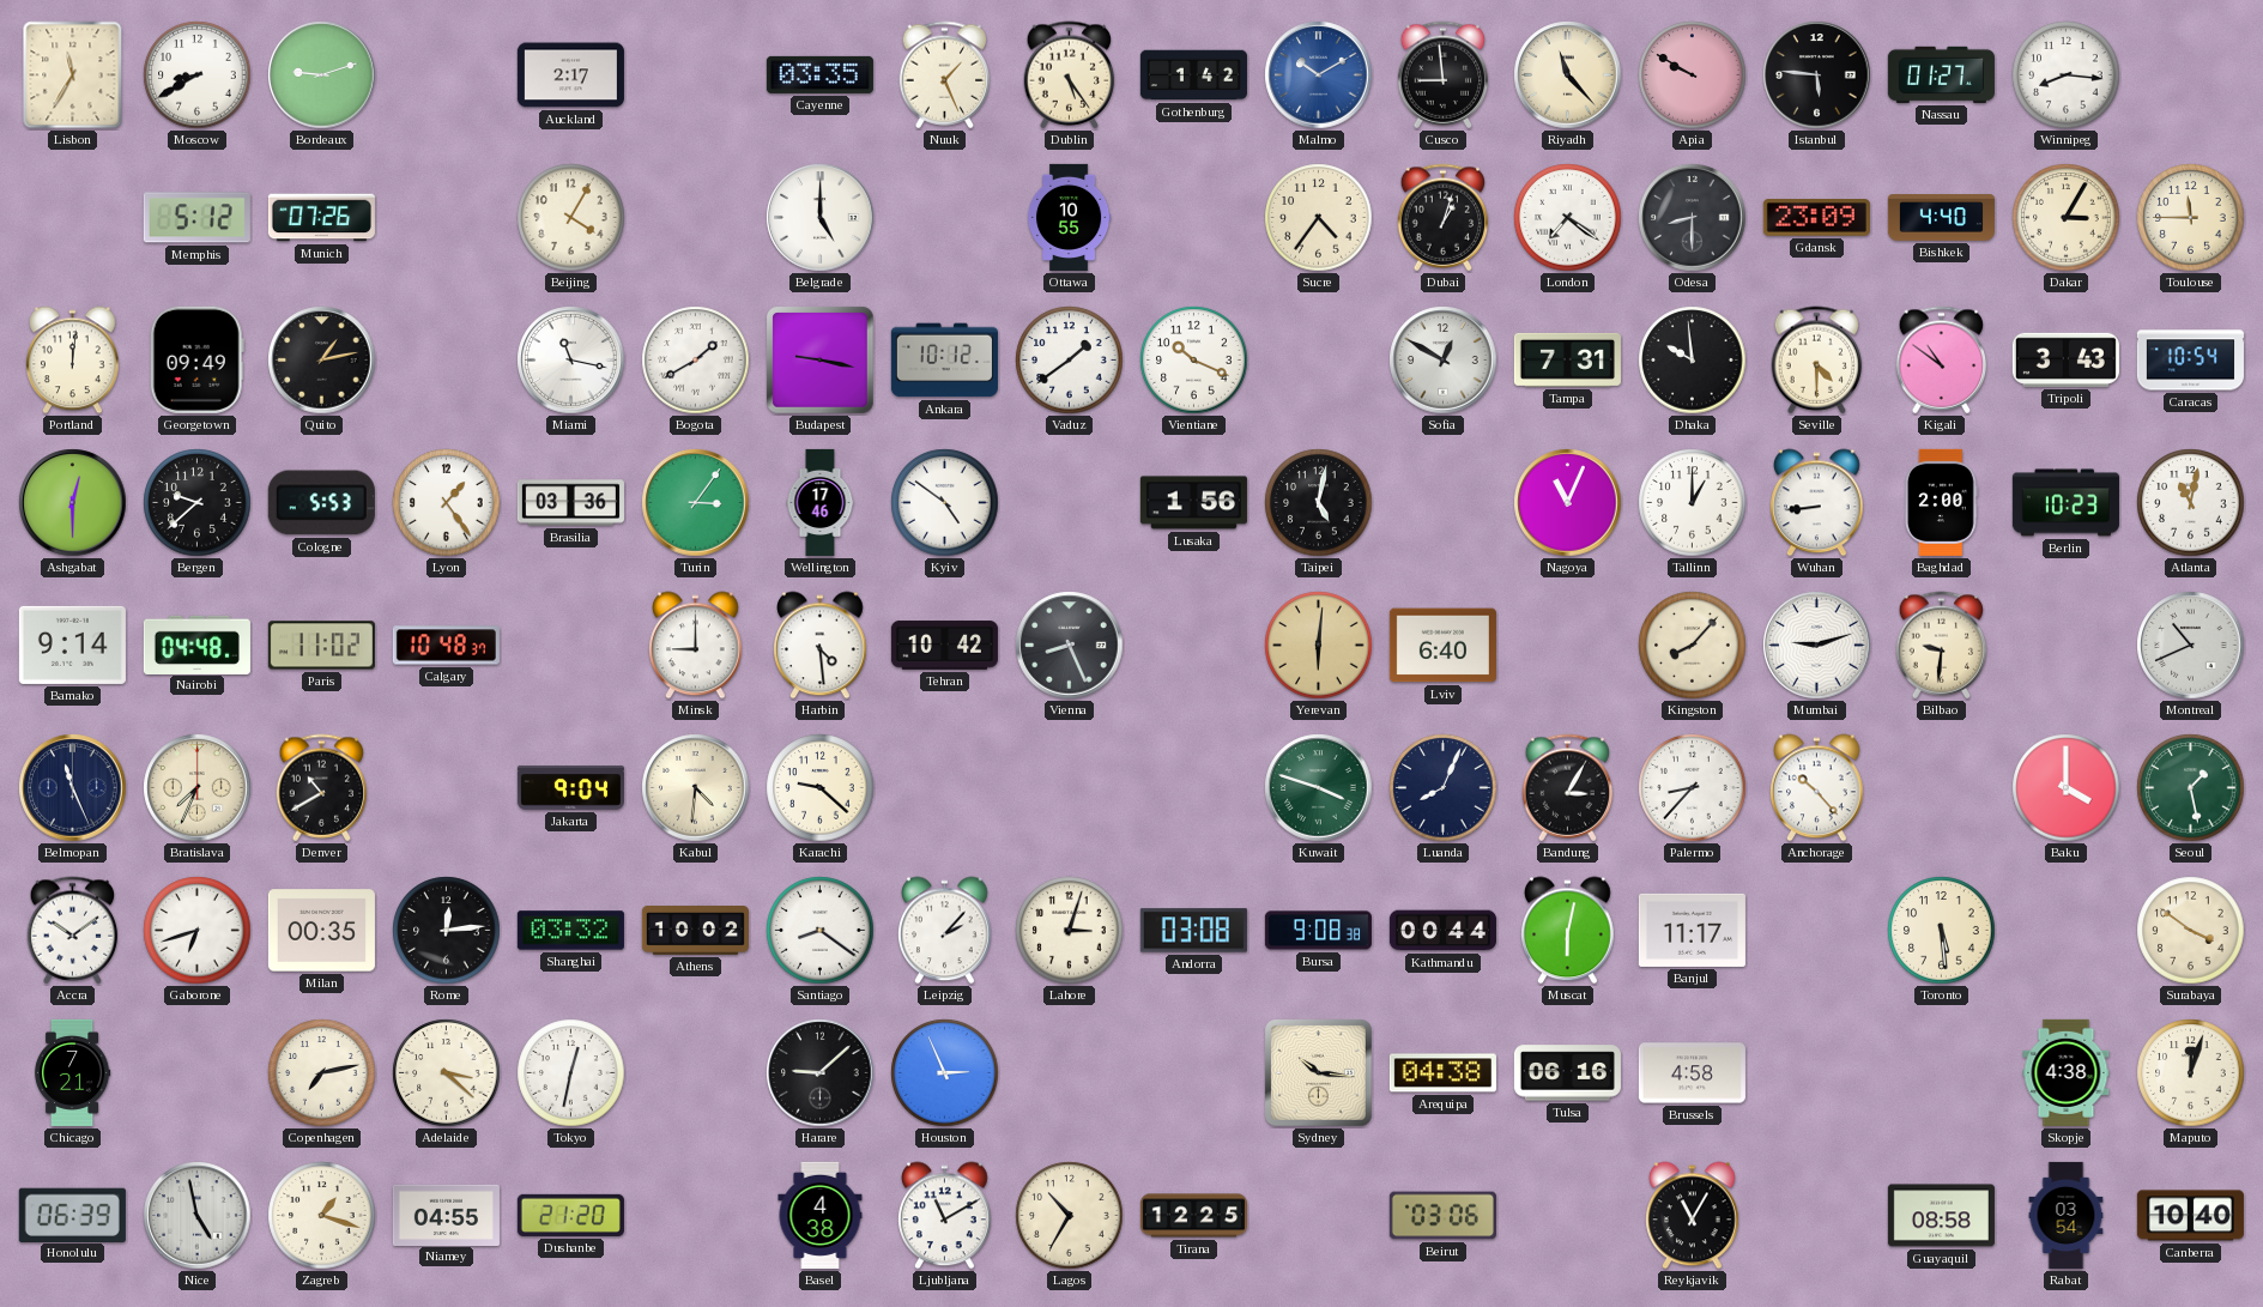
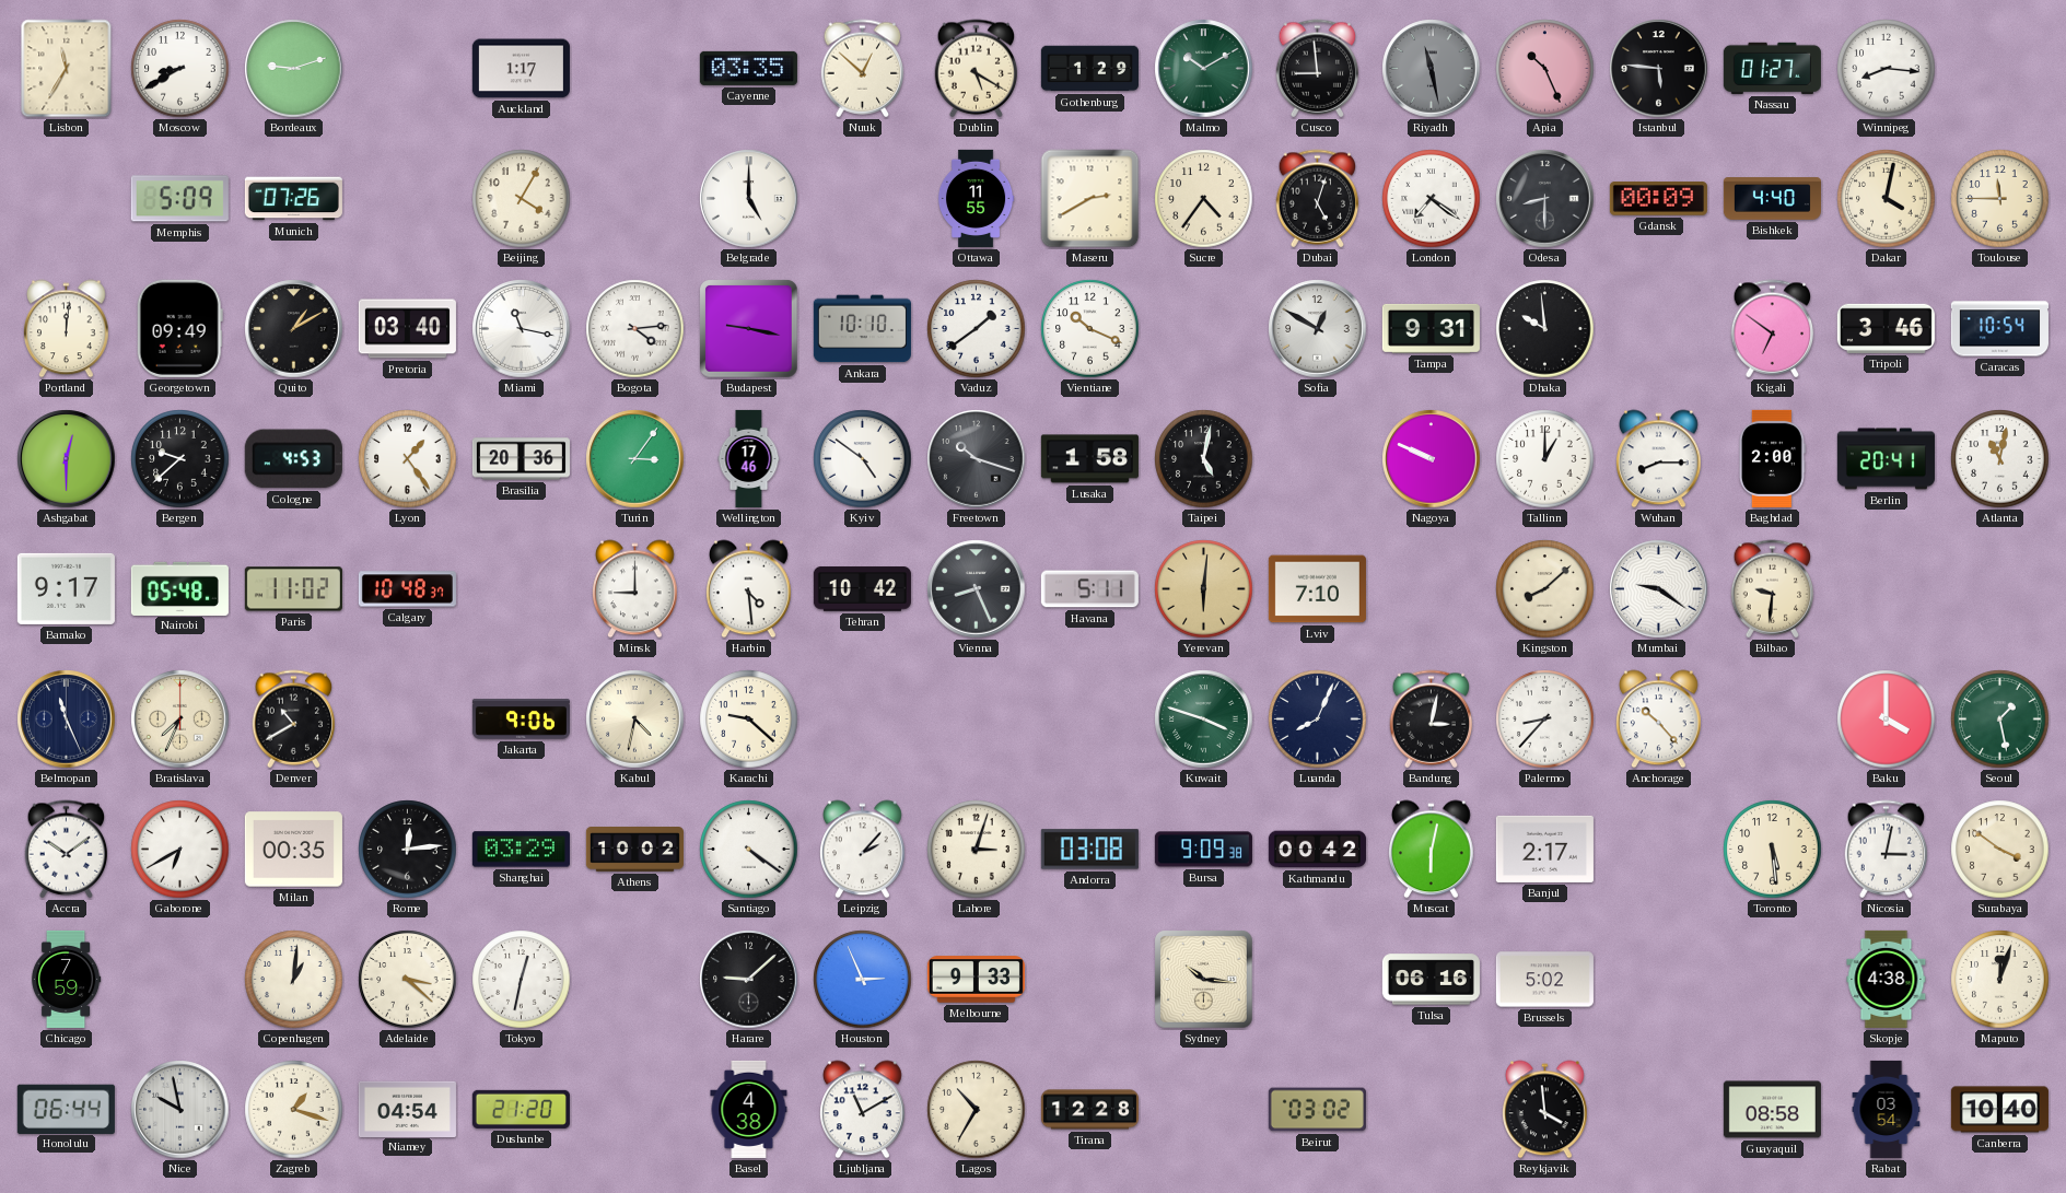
Auckland: 2:17 -> 1:17
Nuuk: 1:26 -> 12:52
Dublin: 5:24 -> 5:20
Gothenburg: 1:42 -> 1:29
Malmo dial: blue -> green
Riyadh: 11:23 -> 11:28
Riyadh dial: cream -> grey
Apia: 9:50 -> 10:26
Memphis: 5:12 -> 5:09
Ottawa: 10:55 -> 11:55
Maseru: none -> 2:40
Dubai: 1:03 -> 5:03
Gdansk: 23:09 -> 00:09
Dakar: 3:05 -> 4:02
Quito: 1:13 -> 1:10
Pretoria: none -> 03:40
Bogota: 1:40 -> 4:14
Ankara: 10:12 -> 10:10
Tampa: 7:31 -> 9:31
Seville: 4:30 -> none
Kigali: 10:51 -> 6:51
Tripoli: 3:43 -> 3:46
Cologne: 5:53 -> 4:53
Brasilia: 03:36 -> 20:36
Freetown: none -> 10:18
Lusaka: 1:56 -> 1:58
Nagoya: 11:04 -> 9:49
Wuhan: 8:44 -> 8:15
Berlin: 10:23 -> 20:41
Bamako: 9:14 -> 9:17
Nairobi: 04:48 -> 05:48
Havana: none -> 5:11
Lviv: 6:40 -> 7:10
Kingston: 8:07 -> 8:08
Mumbai: 9:12 -> 9:21
Montreal: 10:41 -> none
Jakarta: 9:04 -> 9:06
Kabul: 4:31 -> 4:32
Bandung: 3:05 -> 3:02
Gaborone: 6:42 -> 6:40
Shanghai: 03:32 -> 03:29
Santiago: 8:21 -> 4:21
Bursa: 9:08 -> 9:09
Kathmandu: 00:44 -> 00:42
Banjul: 11:17 -> 2:17
Nicosia: none -> 3:02
Chicago: 7:21 -> 7:59
Copenhagen: 7:13 -> 1:01
Melbourne: none -> 9:33
Arequipa: 04:38 -> none
Brussels: 4:58 -> 5:02
Honolulu: 06:39 -> 06:44
Nice: 4:58 -> 9:58
Niamey: 04:55 -> 04:54
Tirana: 12:25 -> 12:28
Beirut: 03:06 -> 03:02
Reykjavik: 11:05 -> 3:59
